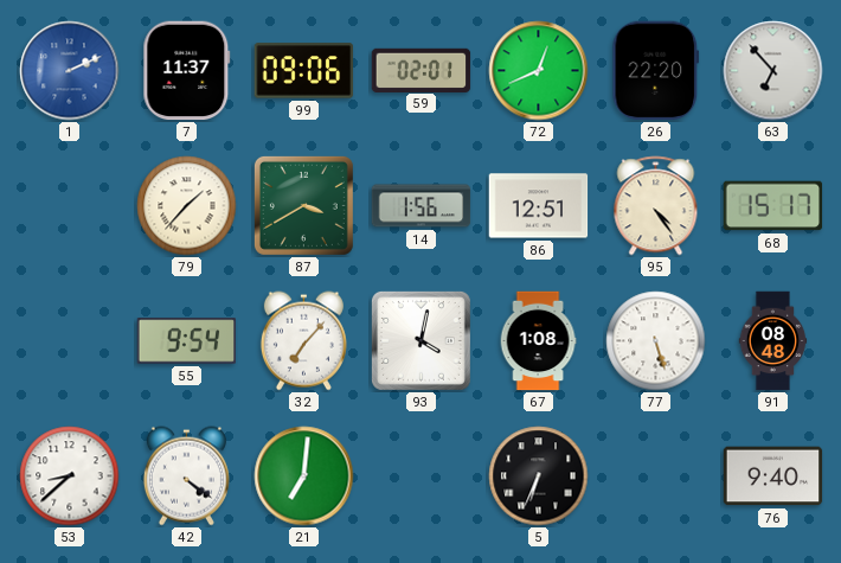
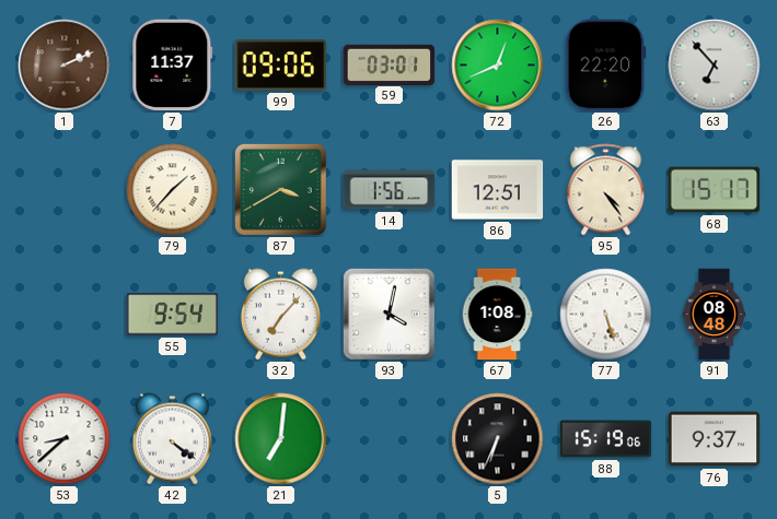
1 dial: blue -> brown
59: 02:01 -> 03:01
88: none -> 15:19
76: 9:40 -> 9:37
